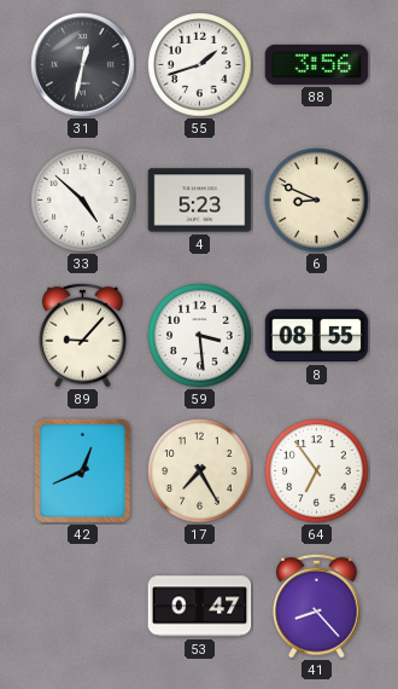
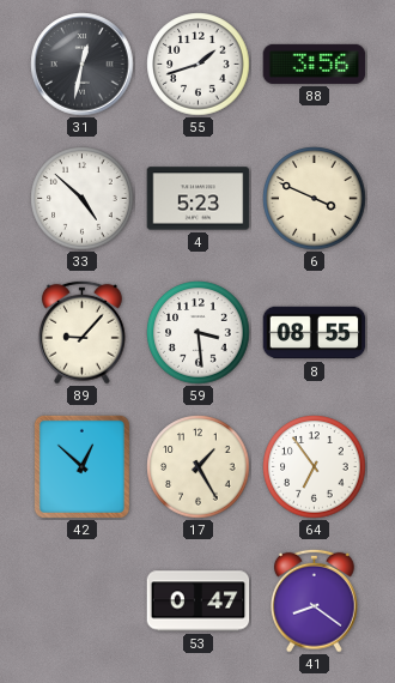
6: 8:49 -> 3:49
42: 12:41 -> 12:52
17: 7:25 -> 1:25
41: 8:23 -> 8:21
